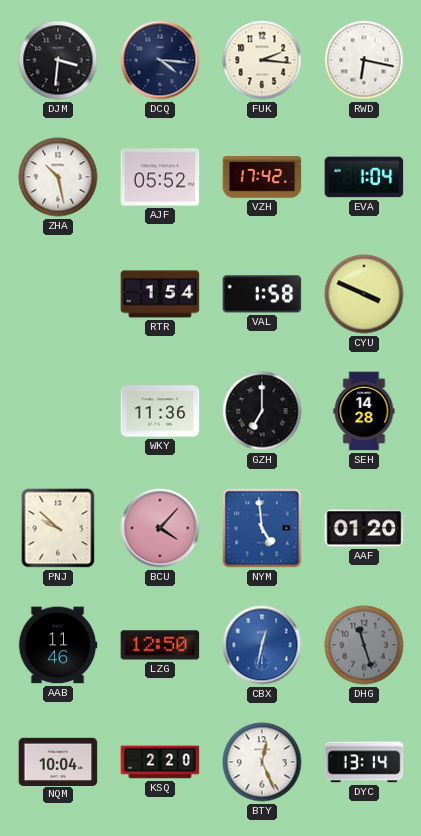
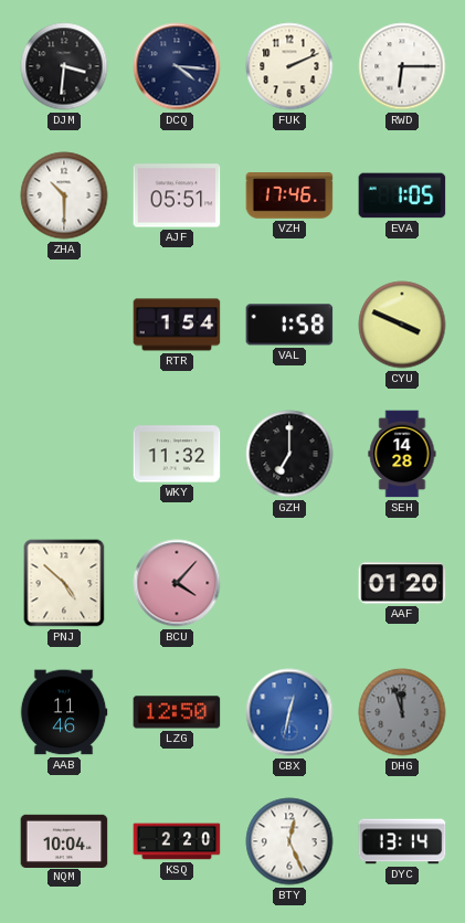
FUK: 2:16 -> 2:11
RWD: 6:17 -> 6:15
ZHA: 10:28 -> 10:30
AJF: 05:52 -> 05:51
VZH: 17:42 -> 17:46
EVA: 1:04 -> 1:05
WKY: 11:36 -> 11:32
PNJ: 9:52 -> 4:52
NYM: 4:59 -> none
DHG: 11:27 -> 11:57
